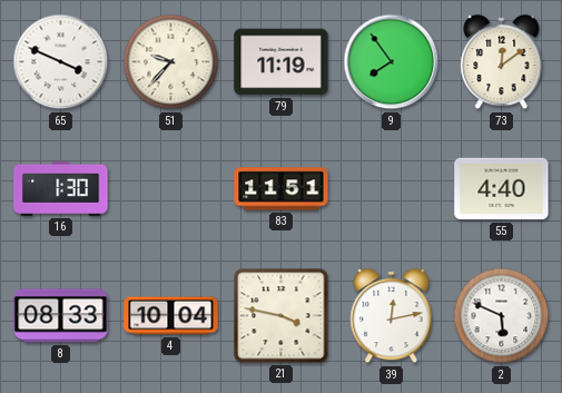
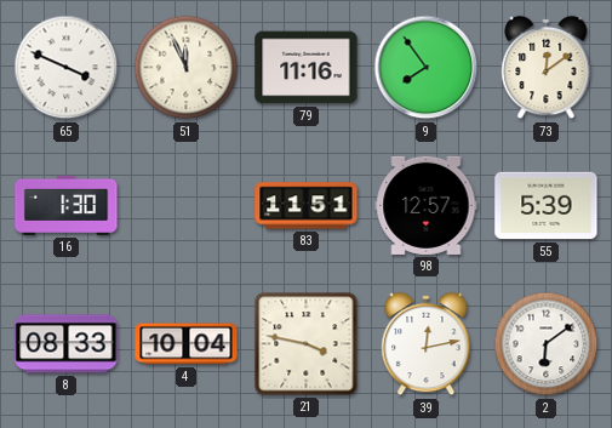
51: 9:37 -> 11:56
79: 11:19 -> 11:16
98: none -> 12:57
55: 4:40 -> 5:39
2: 5:49 -> 6:09
